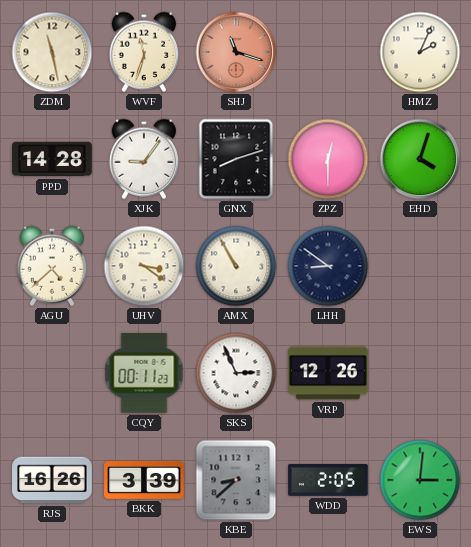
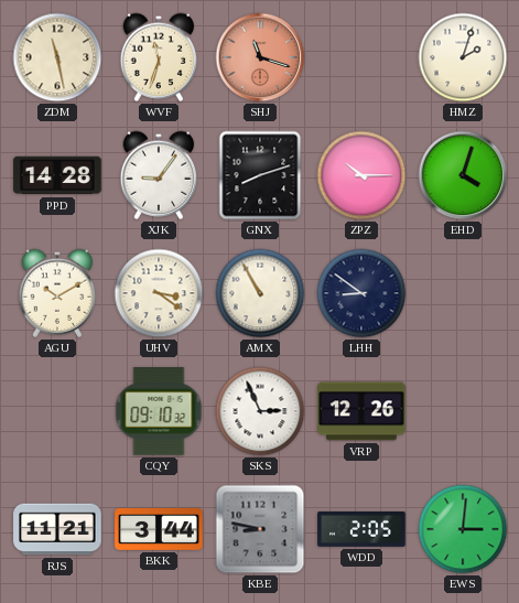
HMZ: 2:04 -> 2:03
ZPZ: 12:30 -> 10:15
AGU: 4:38 -> 10:10
CQY: 00:11 -> 09:10
RJS: 16:26 -> 11:21
BKK: 3:39 -> 3:44
KBE: 8:38 -> 8:47
